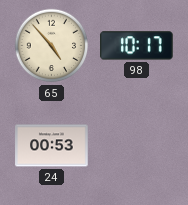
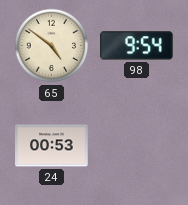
65: 4:53 -> 4:51
98: 10:17 -> 9:54
